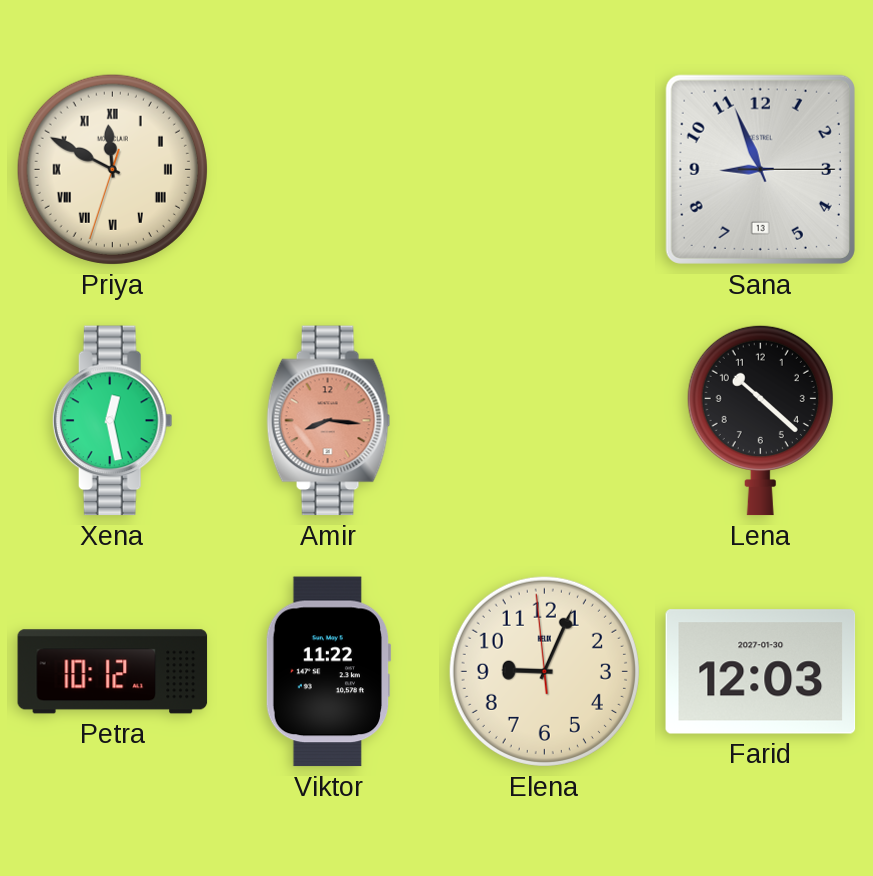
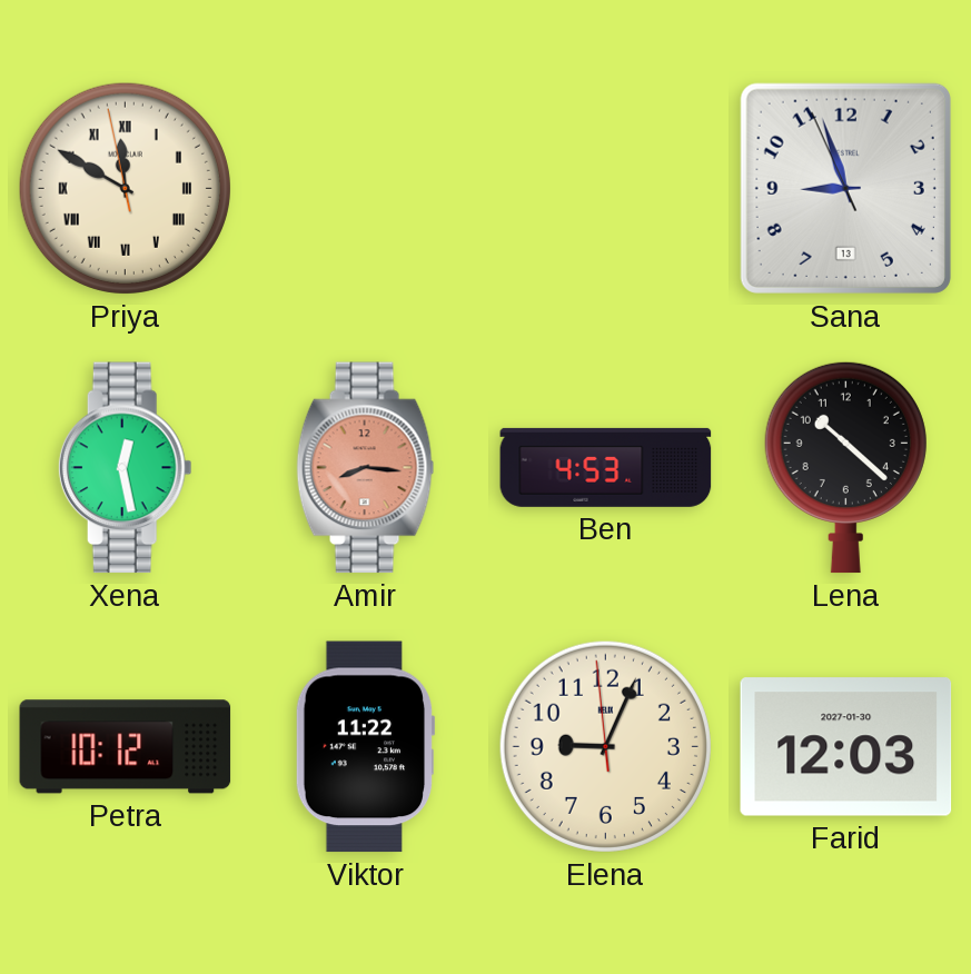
Priya: 11:49:33 -> 11:49:58
Sana: 8:56:15 -> 8:56:56
Ben: none -> 4:53
